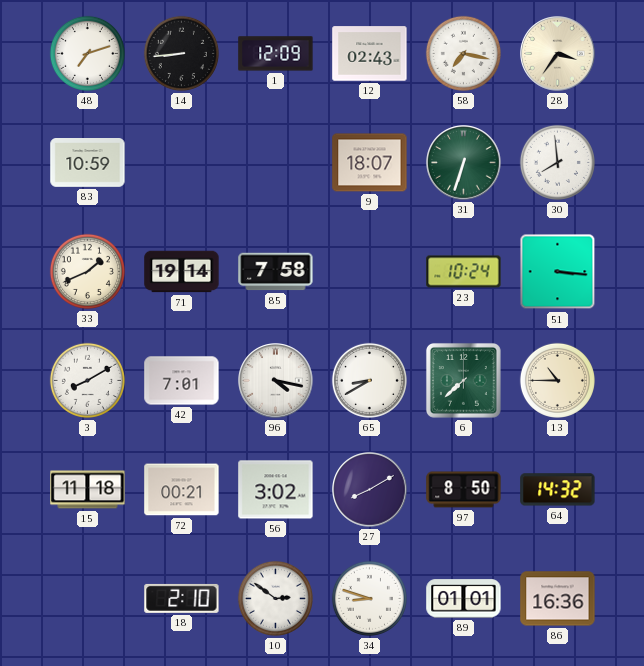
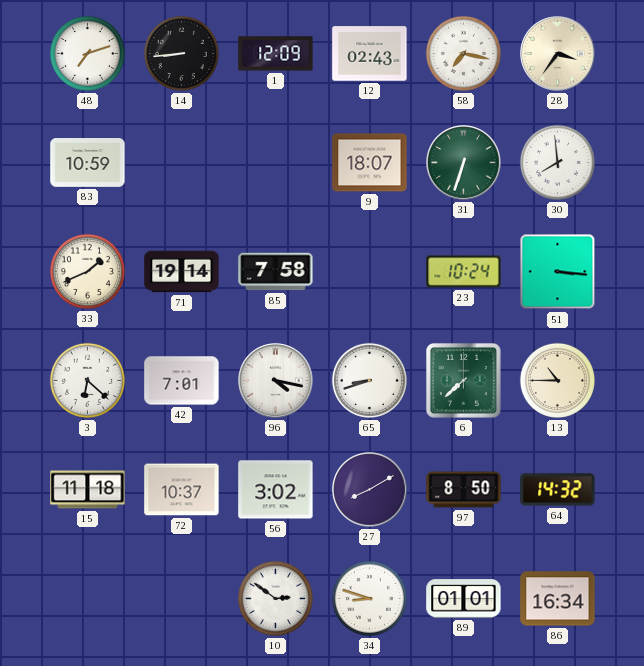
3: 8:10 -> 6:22
65: 8:40 -> 8:42
72: 00:21 -> 10:37
18: 2:10 -> none
86: 16:36 -> 16:34
